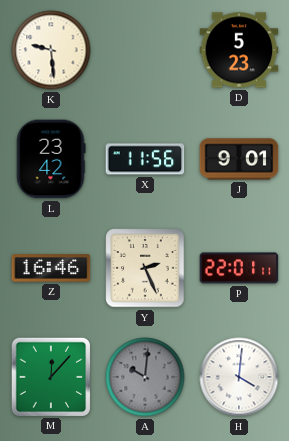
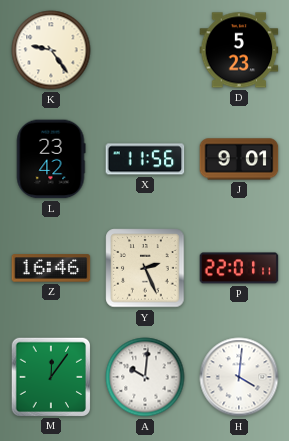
K: 9:29 -> 9:24
M: 12:07 -> 12:06
A dial: grey -> white
